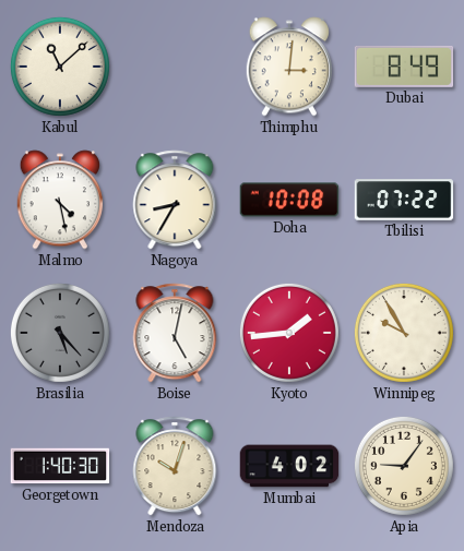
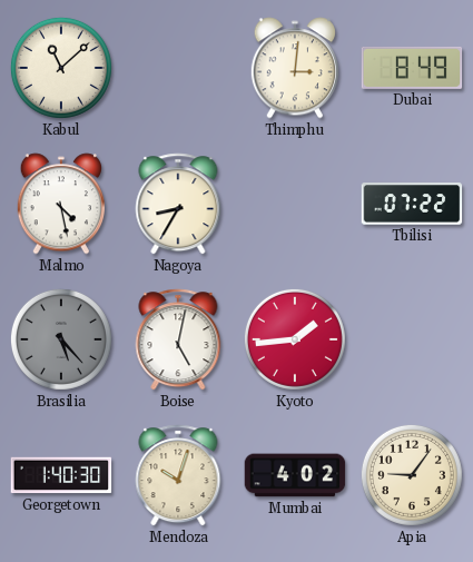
Doha: 10:08 -> none
Winnipeg: 9:55 -> none
